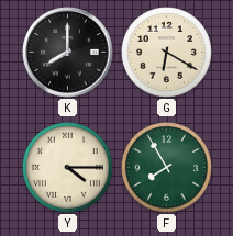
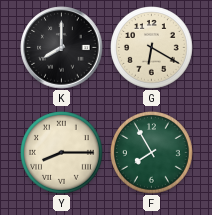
Y: 4:15 -> 8:15
